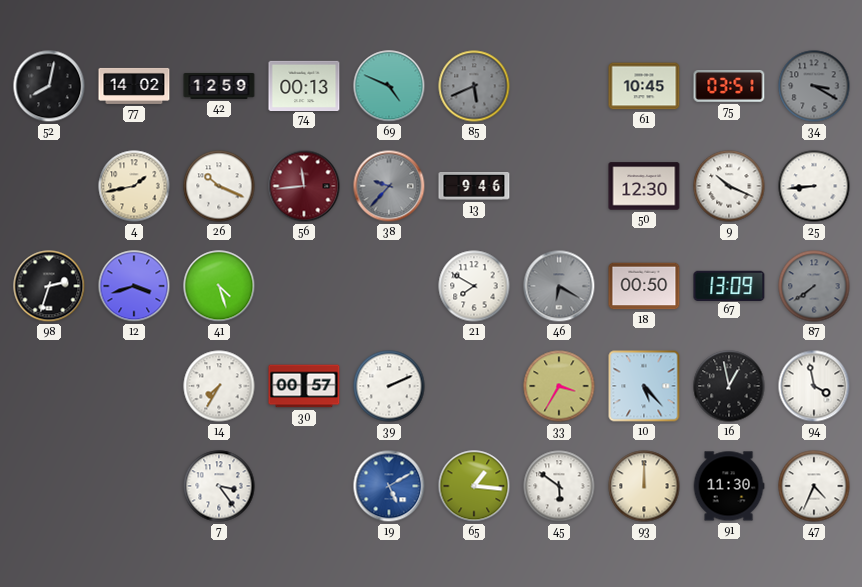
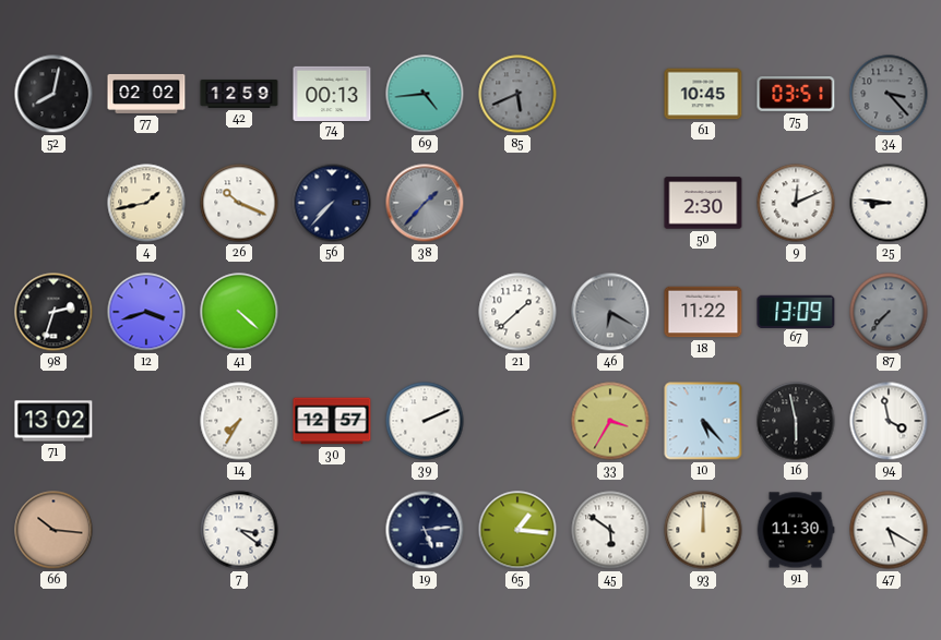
77: 14:02 -> 02:02
69: 4:49 -> 4:44
34: 3:20 -> 3:23
56: 11:44 -> 7:37
56 dial: burgundy -> navy
38: 9:37 -> 1:37
13: 9:46 -> none
50: 12:30 -> 2:30
9: 10:19 -> 12:11
25: 8:44 -> 8:46
41: 4:27 -> 4:22
21: 7:50 -> 1:38
18: 00:50 -> 11:22
87: 7:39 -> 7:37
71: none -> 13:02
30: 00:57 -> 12:57
16: 12:58 -> 5:58
66: none -> 10:16
7: 3:24 -> 3:21
19: 5:10 -> 5:14
19 dial: blue -> navy
47: 4:34 -> 5:20
